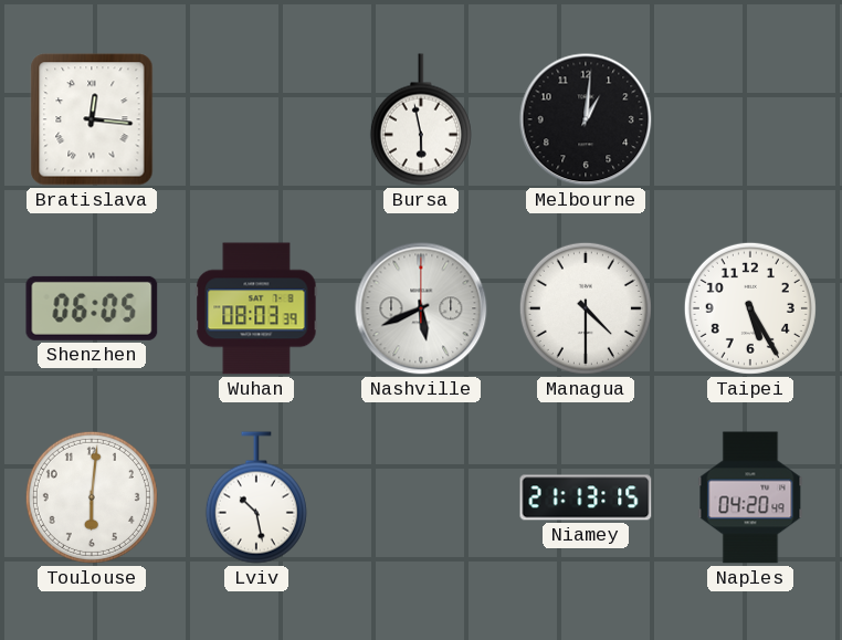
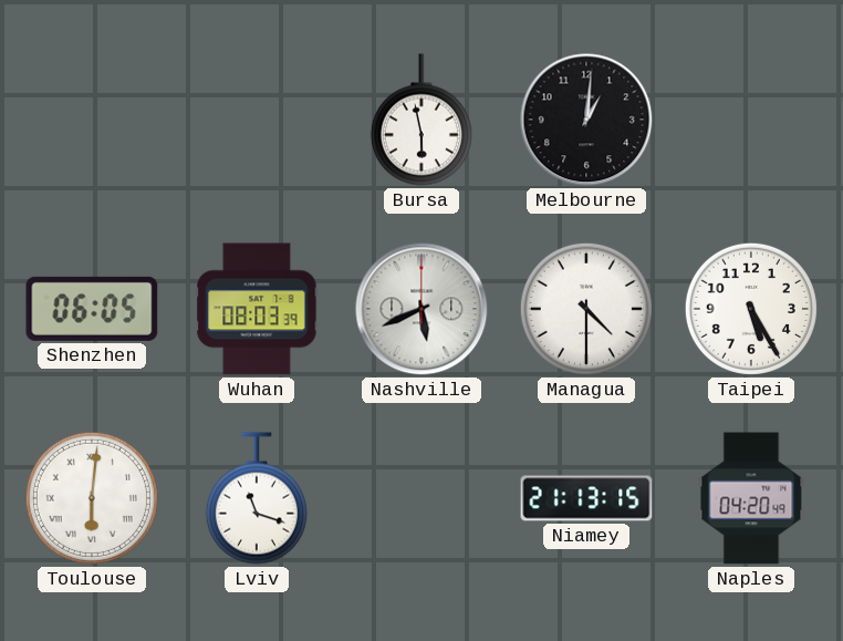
Bratislava: 12:16 -> none
Toulouse numerals: Arabic -> Roman
Lviv: 10:28 -> 11:18
